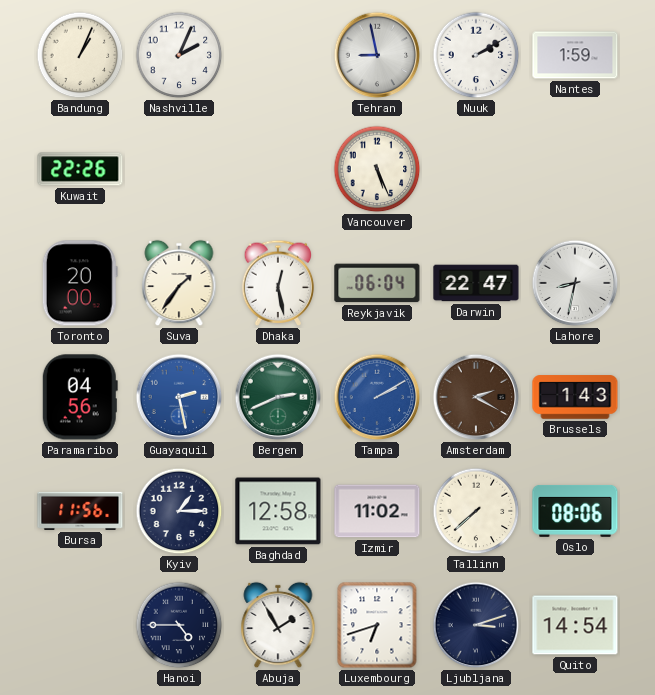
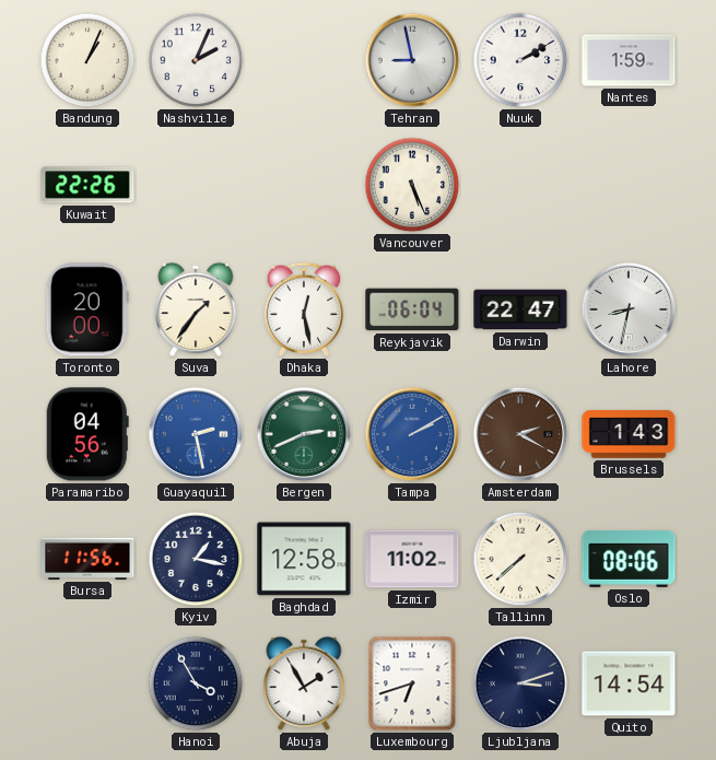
Kyiv: 1:15 -> 1:17
Hanoi: 4:45 -> 3:55
